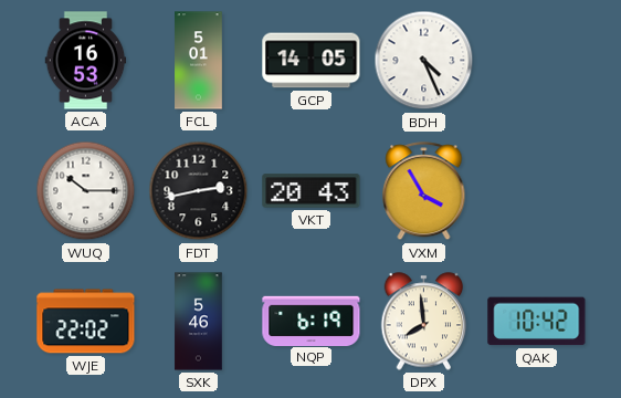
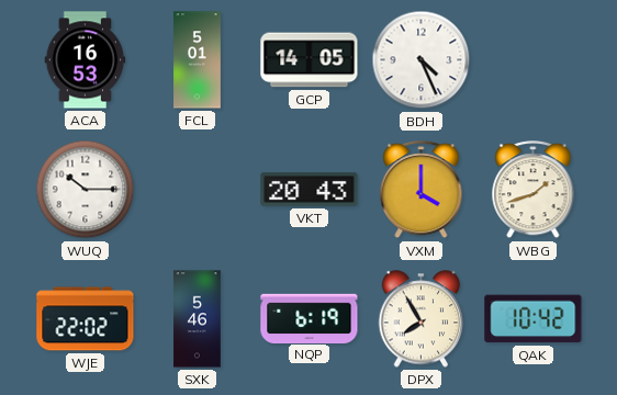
FDT: 2:43 -> none
VXM: 3:55 -> 4:00
WBG: none -> 1:42
DPX: 7:59 -> 7:55
